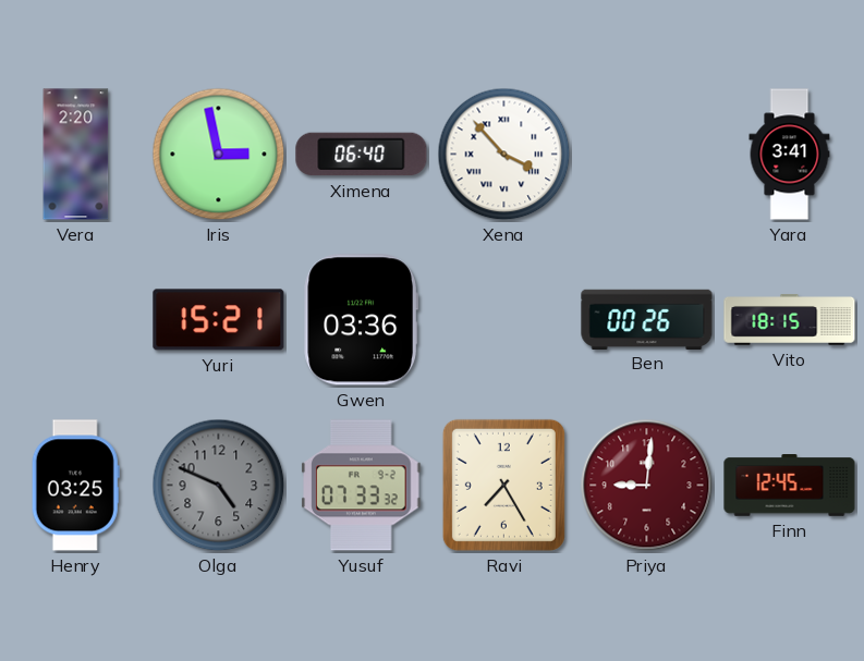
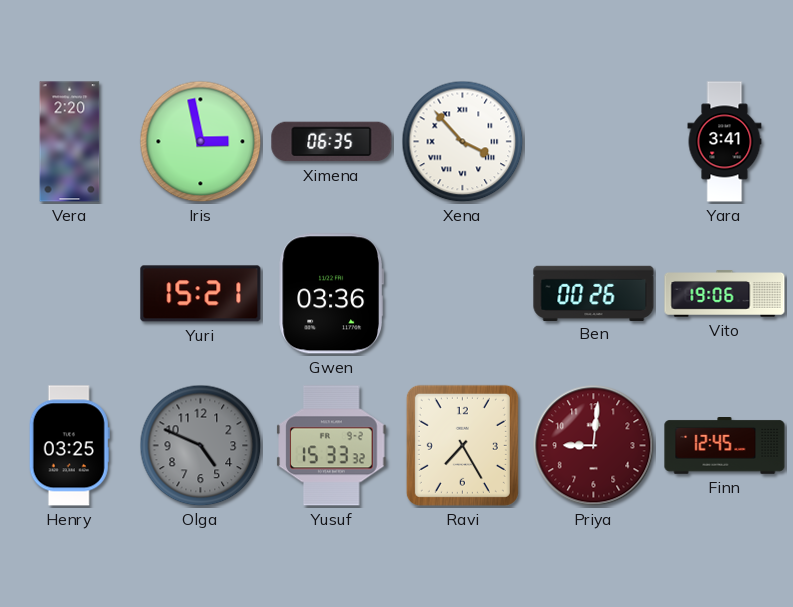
Ximena: 06:40 -> 06:35
Vito: 18:15 -> 19:06
Yusuf: 07:33 -> 15:33
